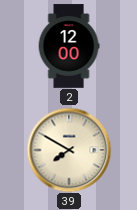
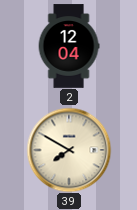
2: 12:00 -> 12:04
